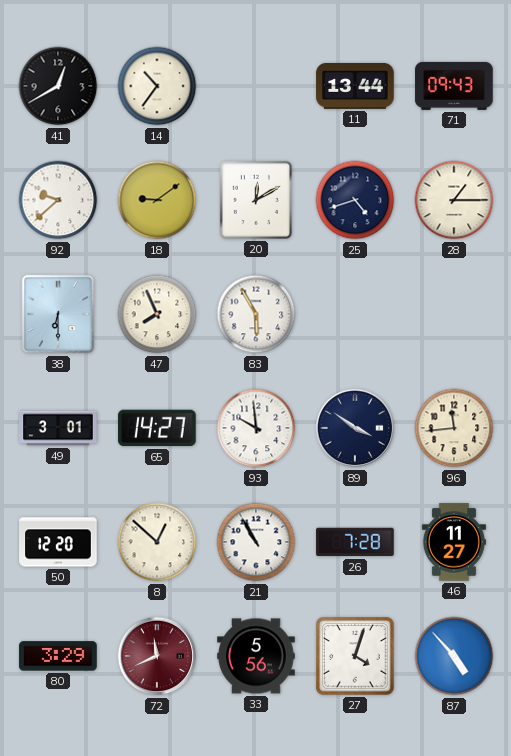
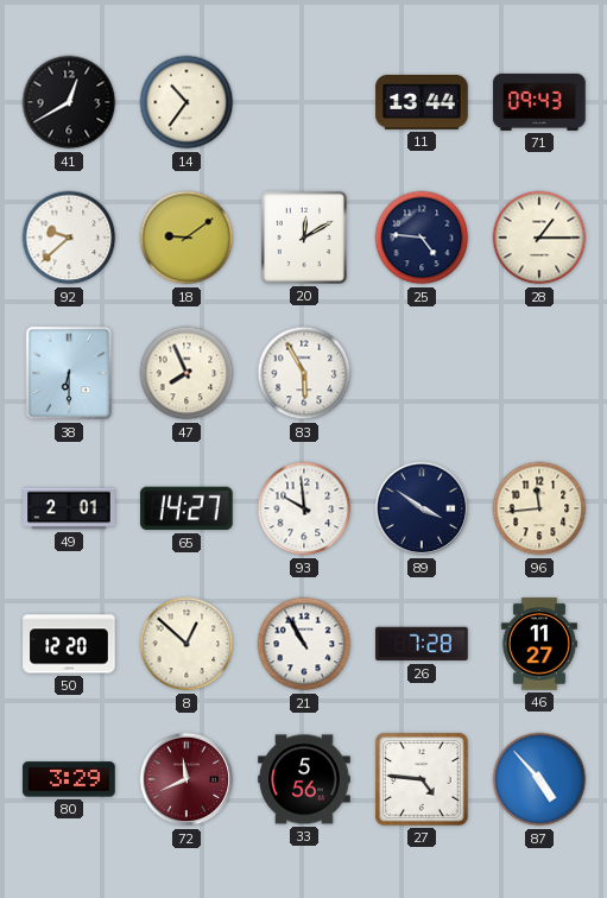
25: 4:42 -> 4:46
49: 3:01 -> 2:01
27: 4:03 -> 4:46
